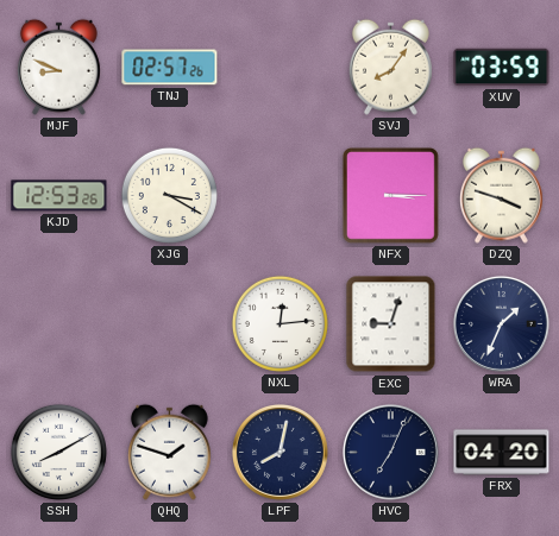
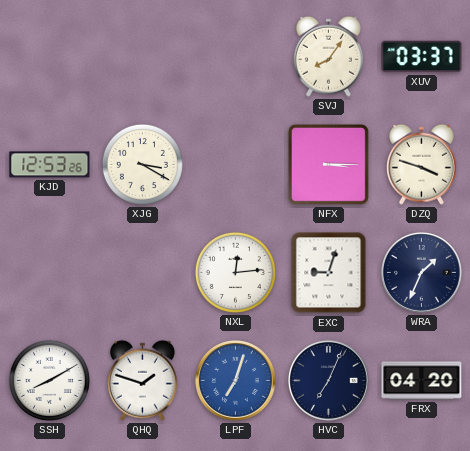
MJF: 8:49 -> none
TNJ: 02:57 -> none
XUV: 03:59 -> 03:37
LPF: 8:02 -> 7:03
LPF dial: navy -> blue
